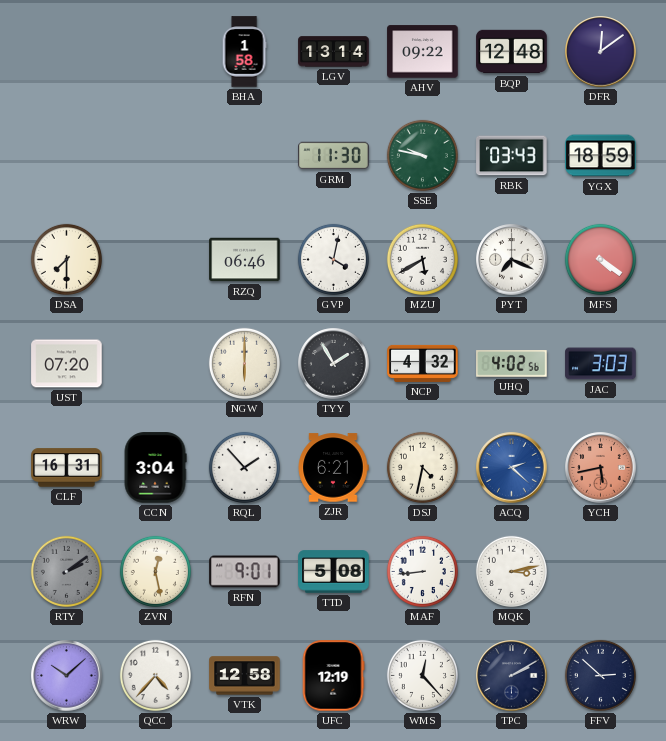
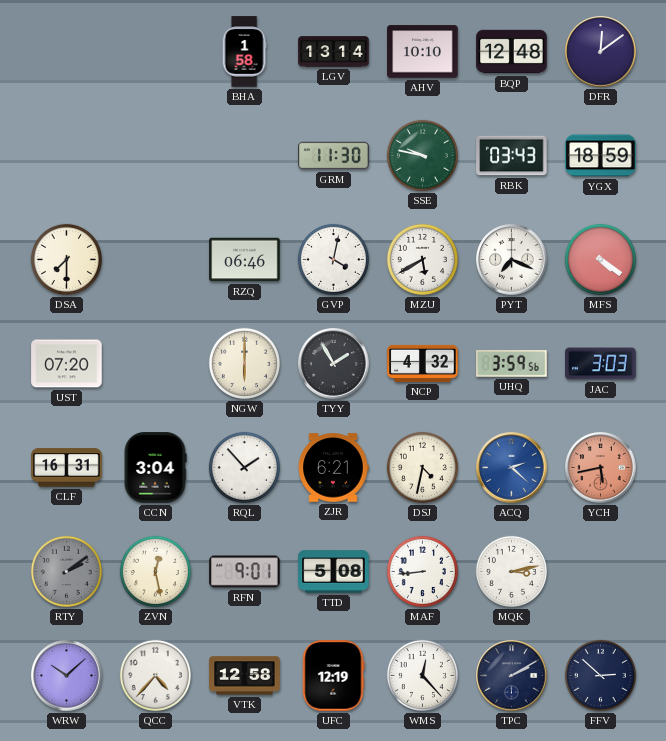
AHV: 09:22 -> 10:10
UHQ: 4:02 -> 3:59
